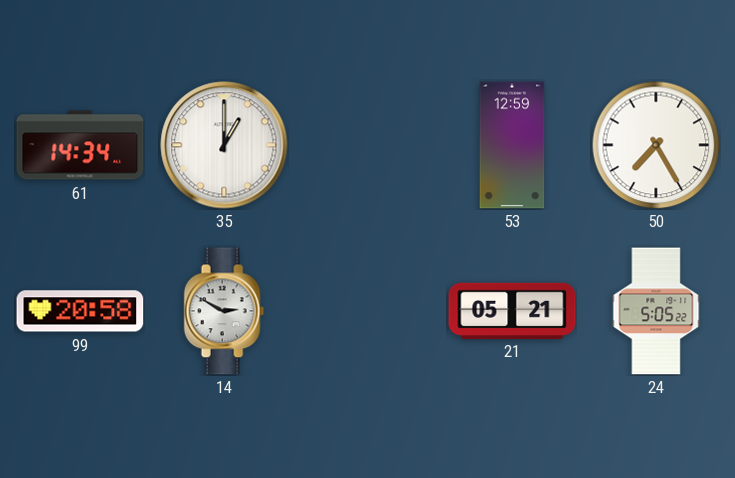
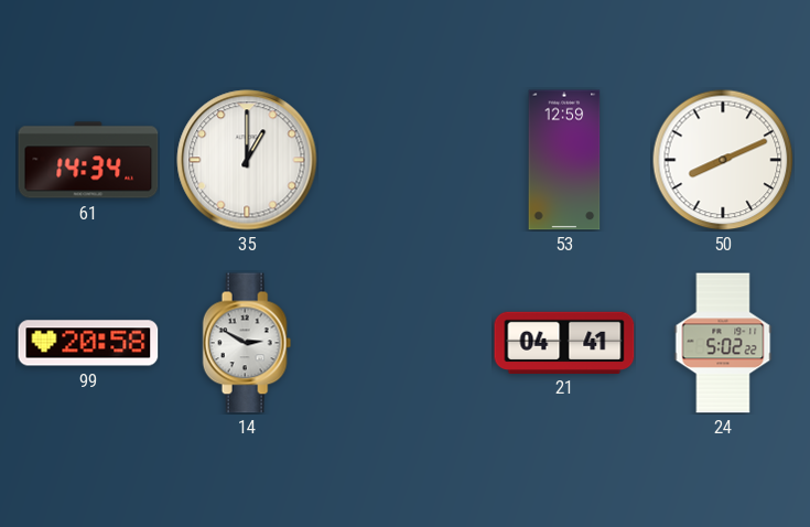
50: 7:25 -> 8:11
21: 05:21 -> 04:41
24: 5:05 -> 5:02
